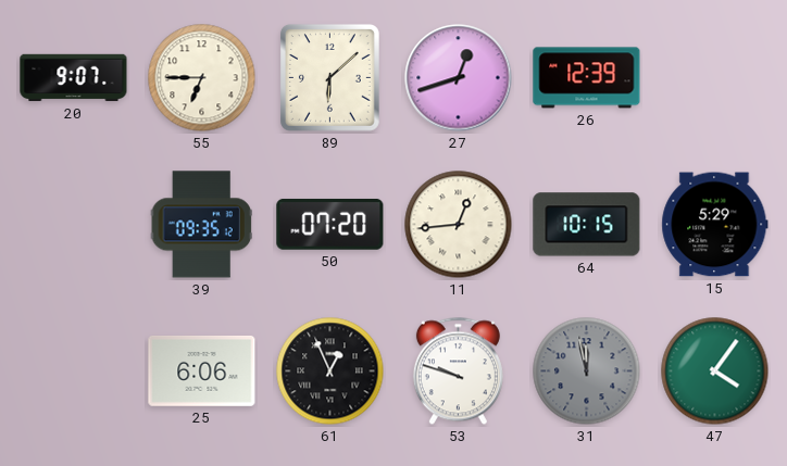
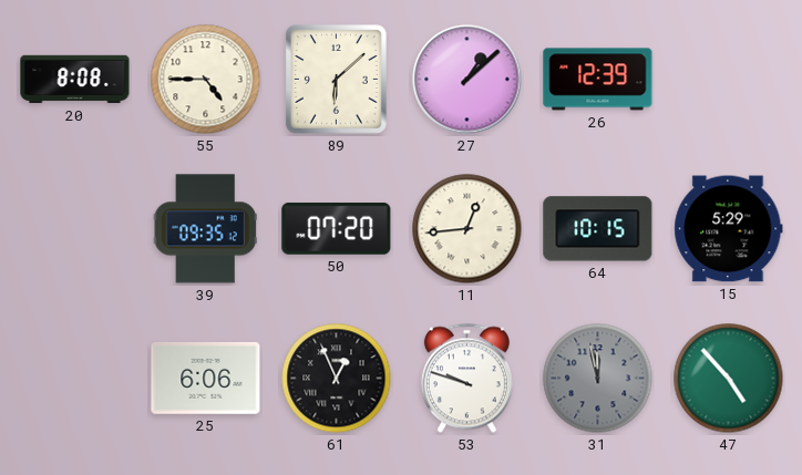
20: 9:07 -> 8:08
55: 6:45 -> 4:45
27: 12:42 -> 1:08
47: 4:06 -> 4:53
